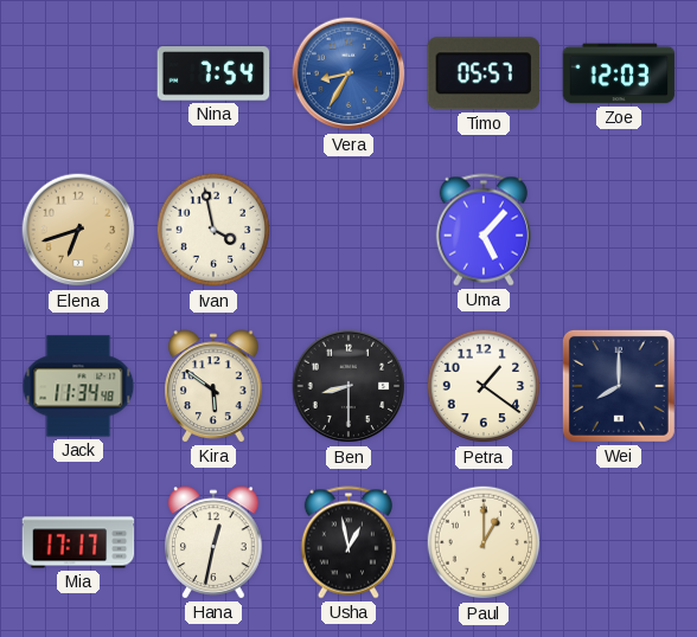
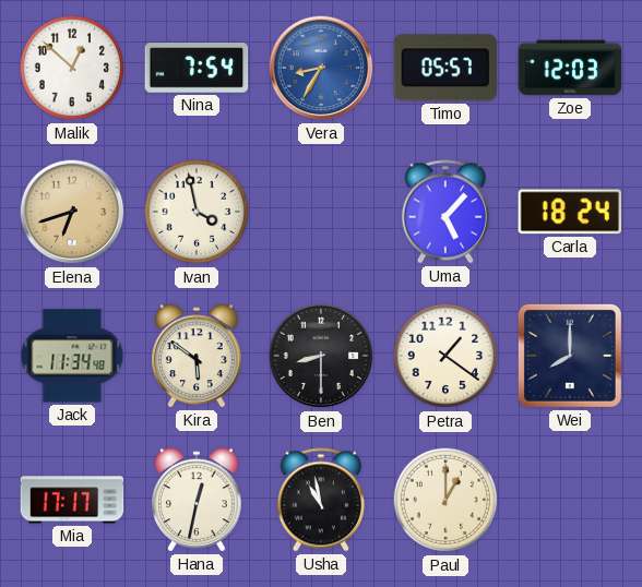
Malik: none -> 12:52
Carla: none -> 18:24
Usha: 12:58 -> 10:58
